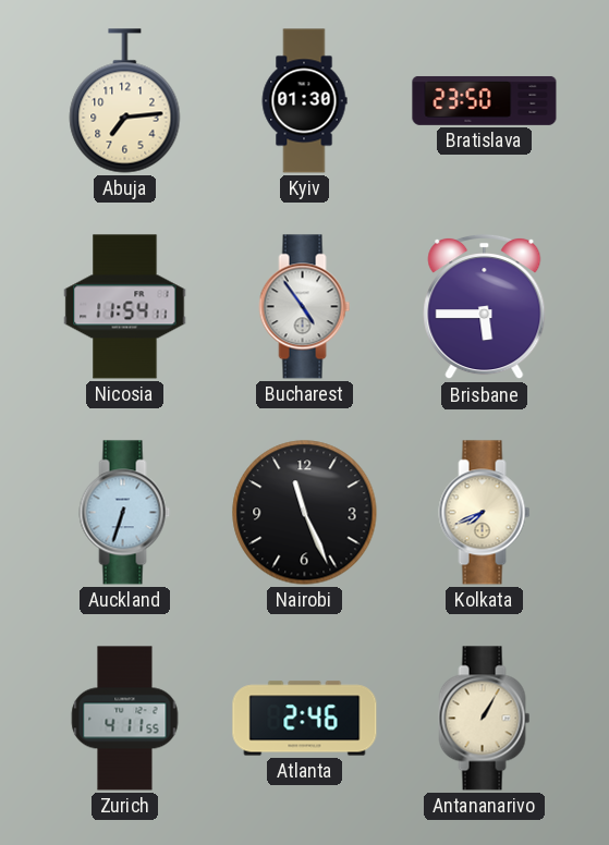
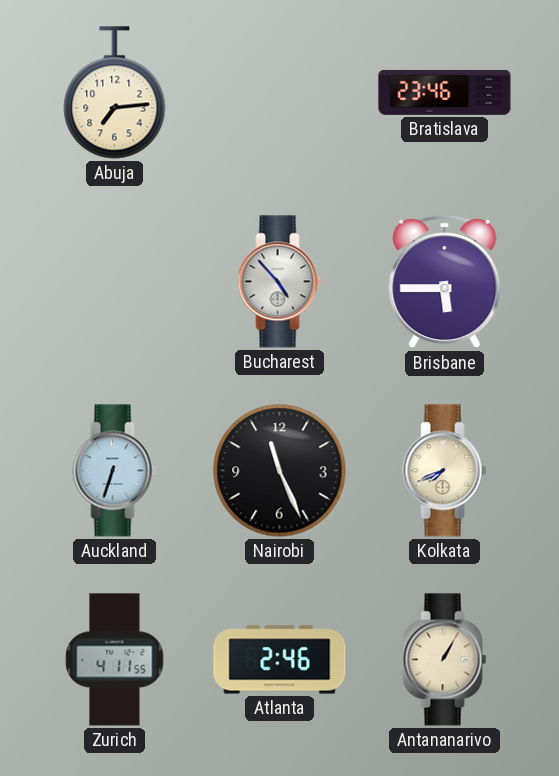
Kyiv: 01:30 -> none
Bratislava: 23:50 -> 23:46
Nicosia: 11:54 -> none
Bucharest: 4:54 -> 4:53
